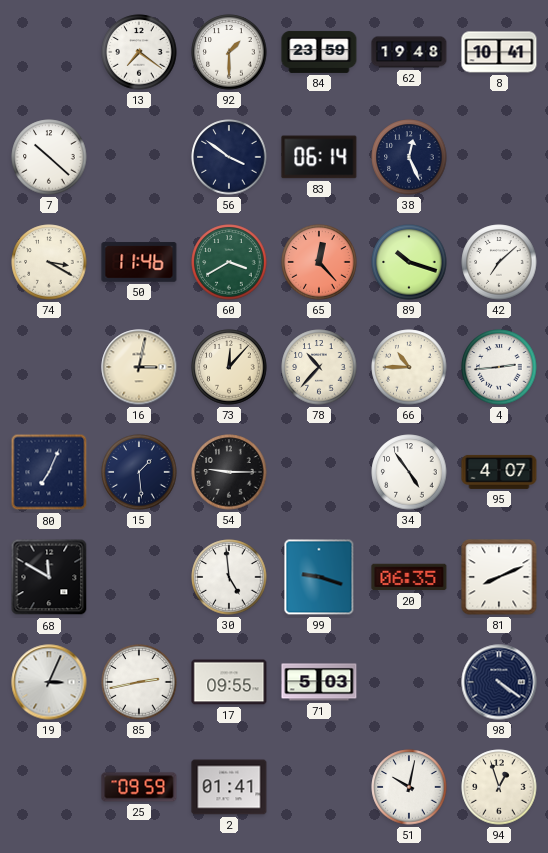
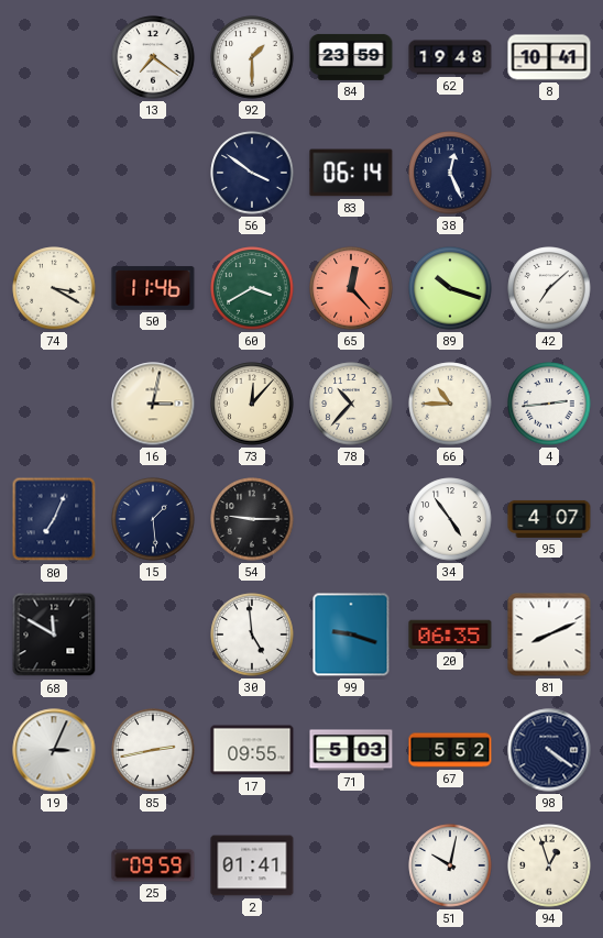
7: 10:22 -> none
67: none -> 5:52
